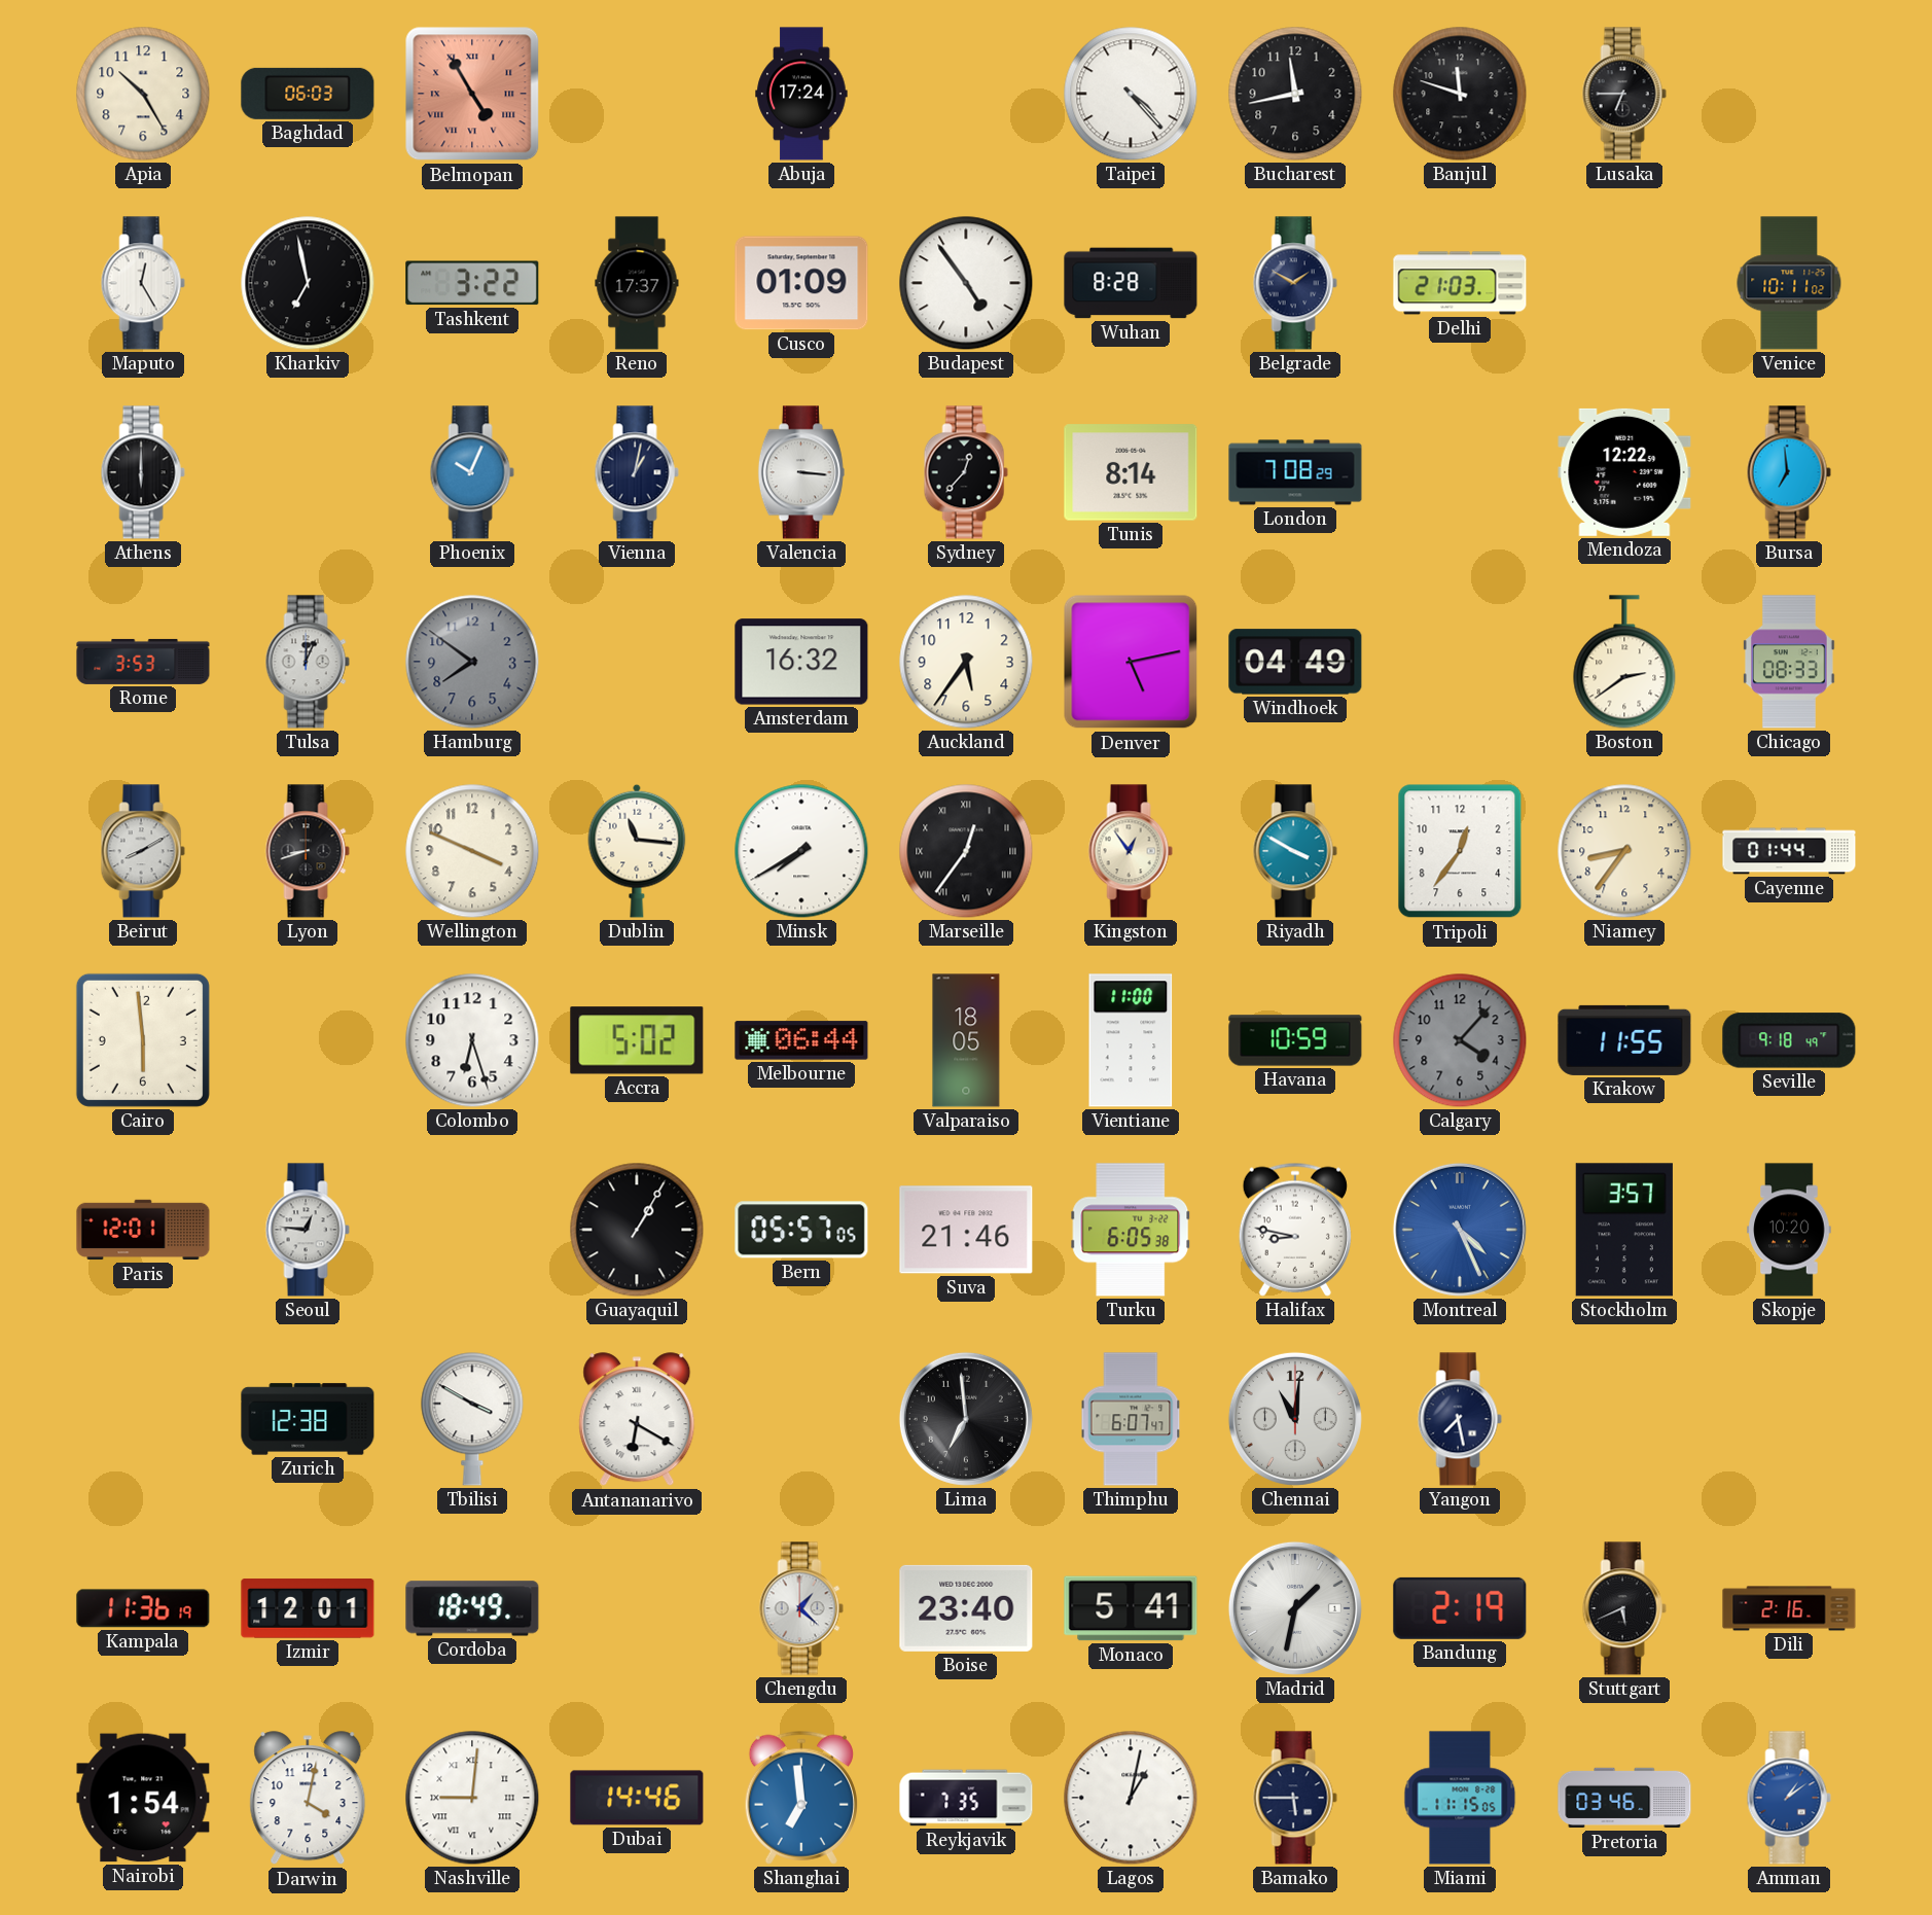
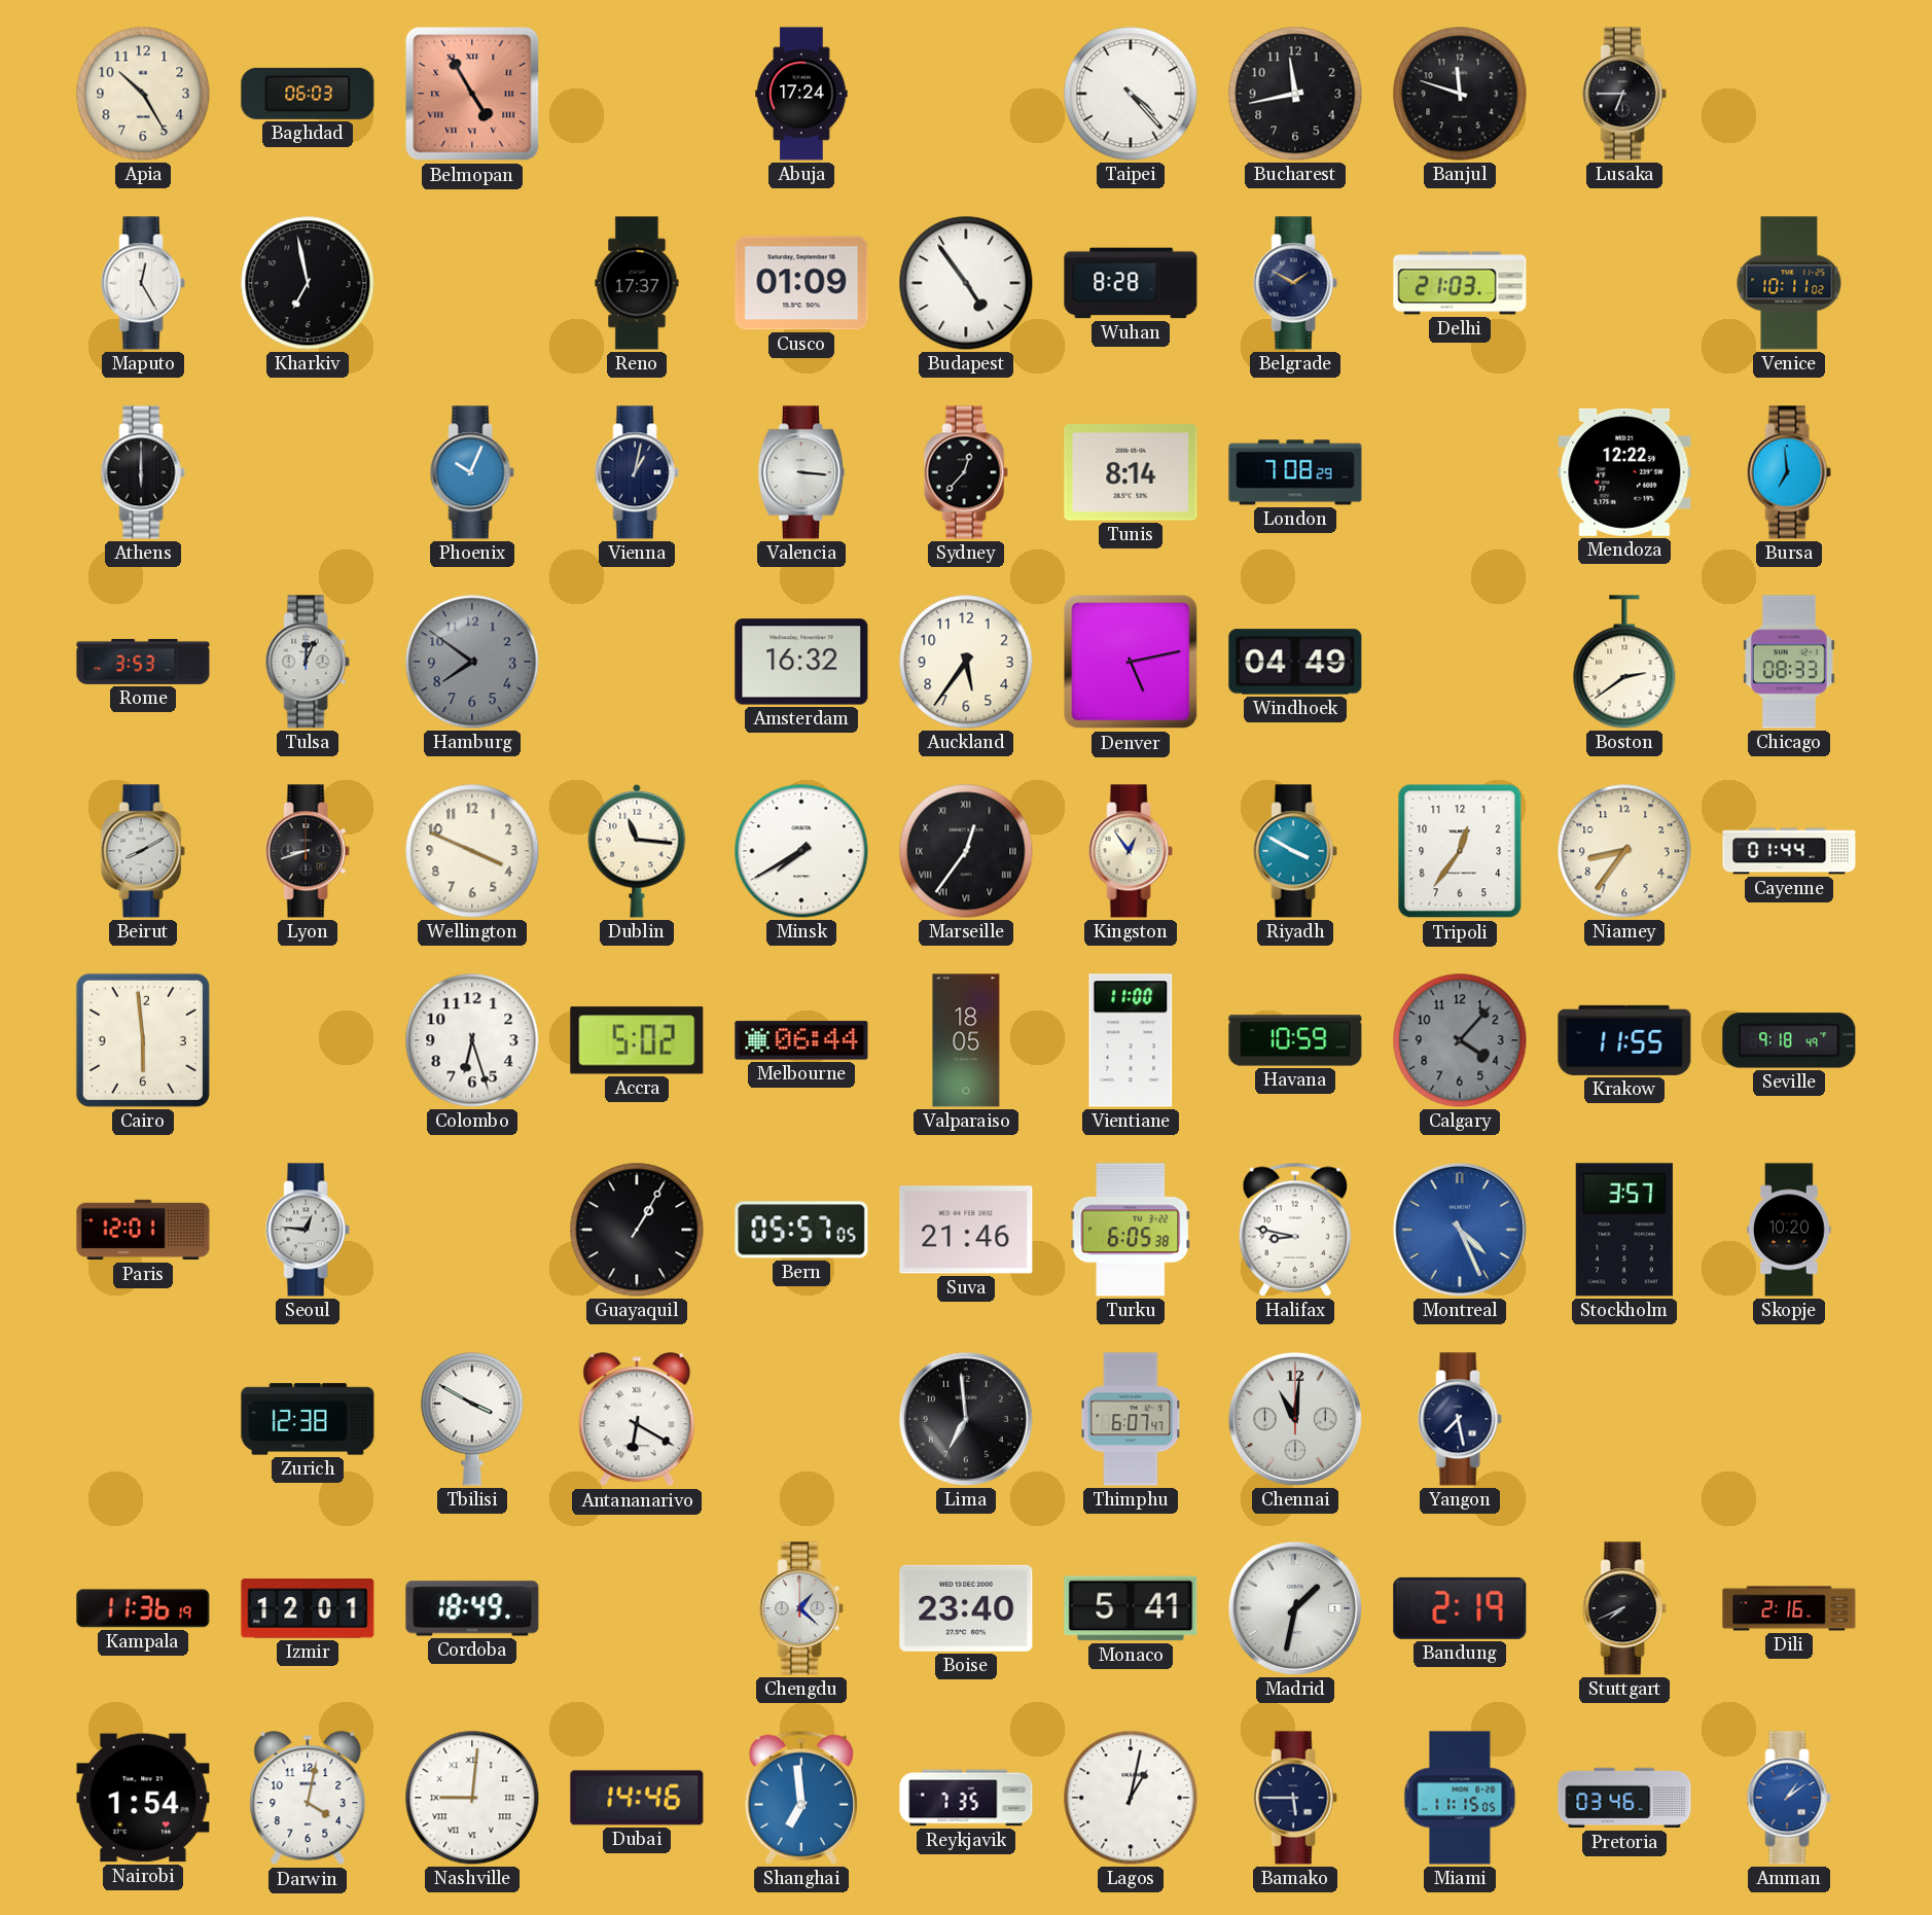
Tashkent: 3:22 -> none
Stuttgart: 5:41 -> 7:41
